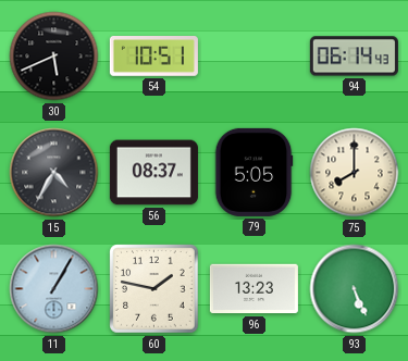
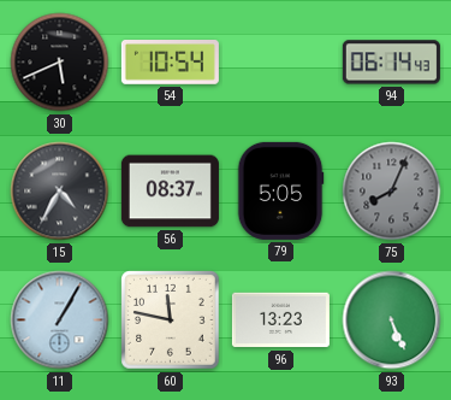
54: 10:51 -> 10:54
75: 8:00 -> 8:04
75 dial: cream -> grey
60: 1:47 -> 11:47
